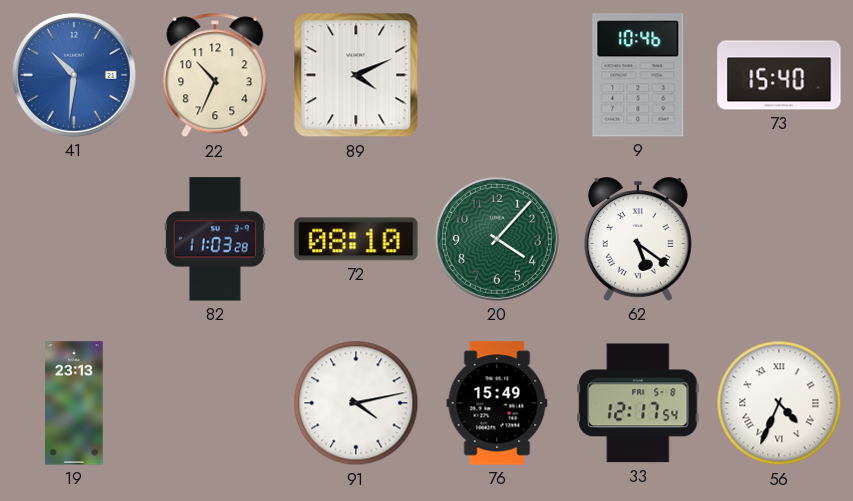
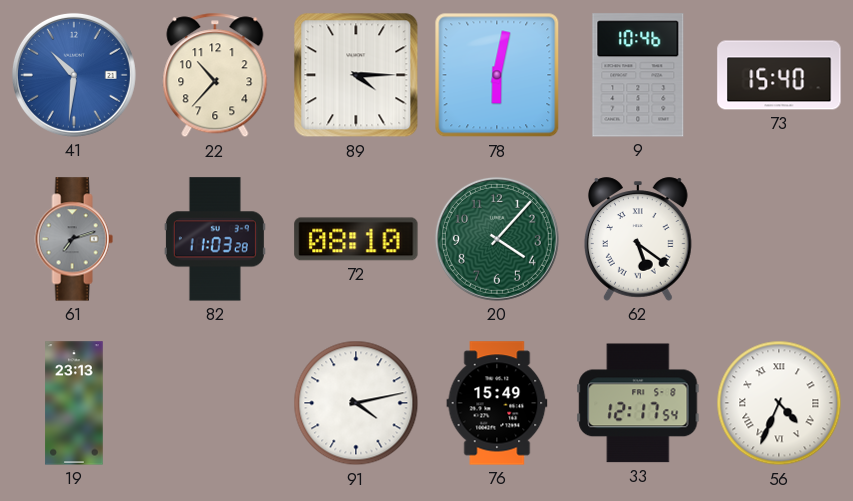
22: 10:34 -> 10:37
89: 4:11 -> 4:15
78: none -> 6:02
61: none -> 7:12
